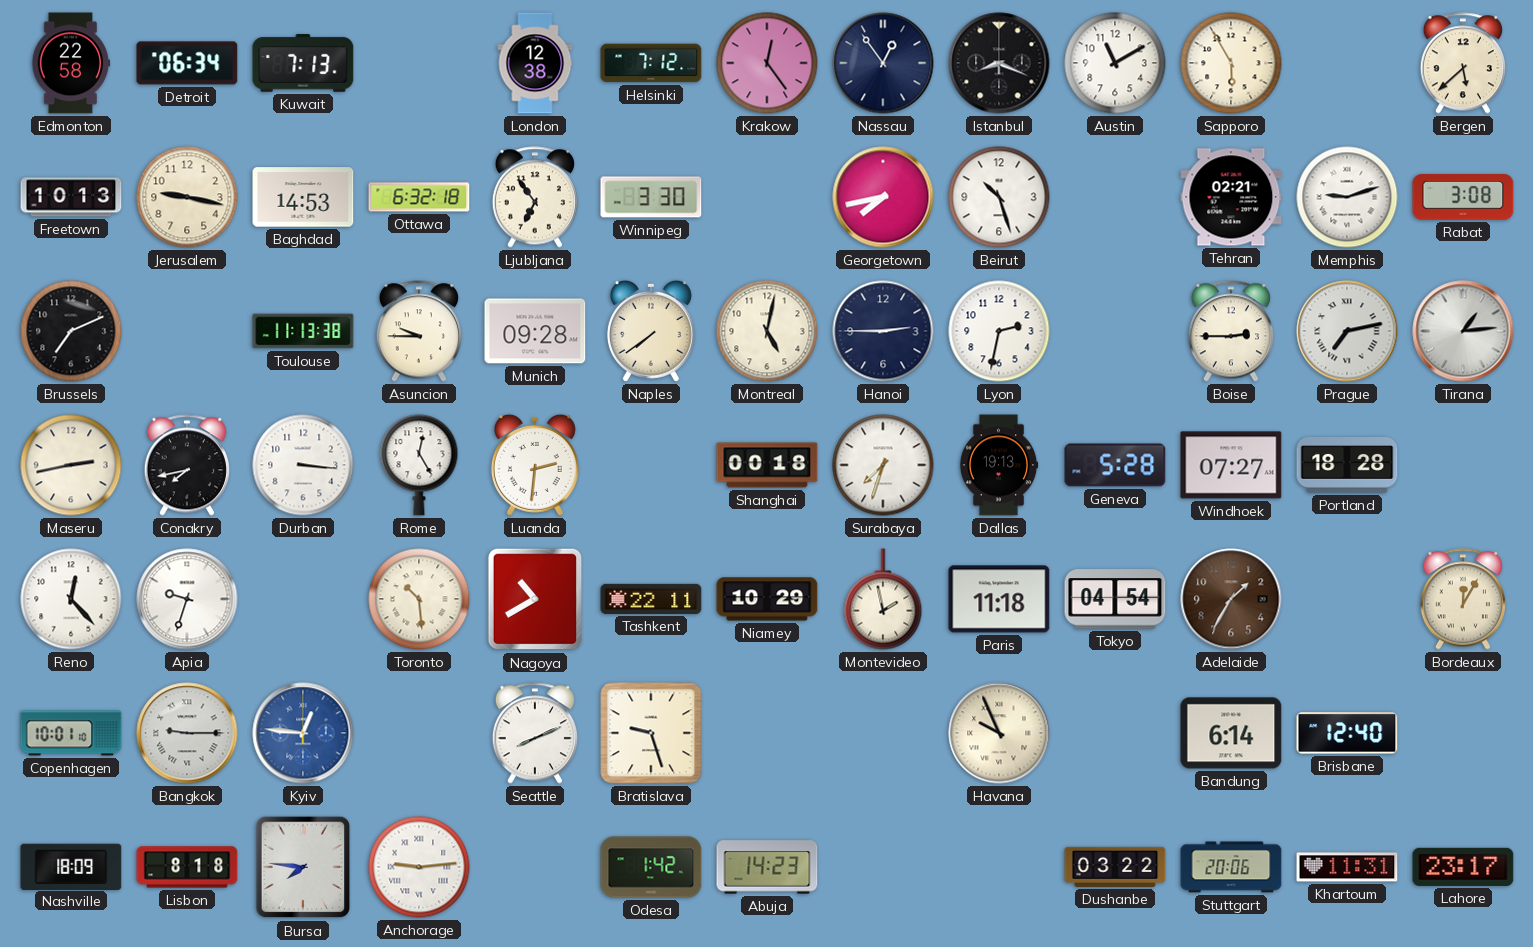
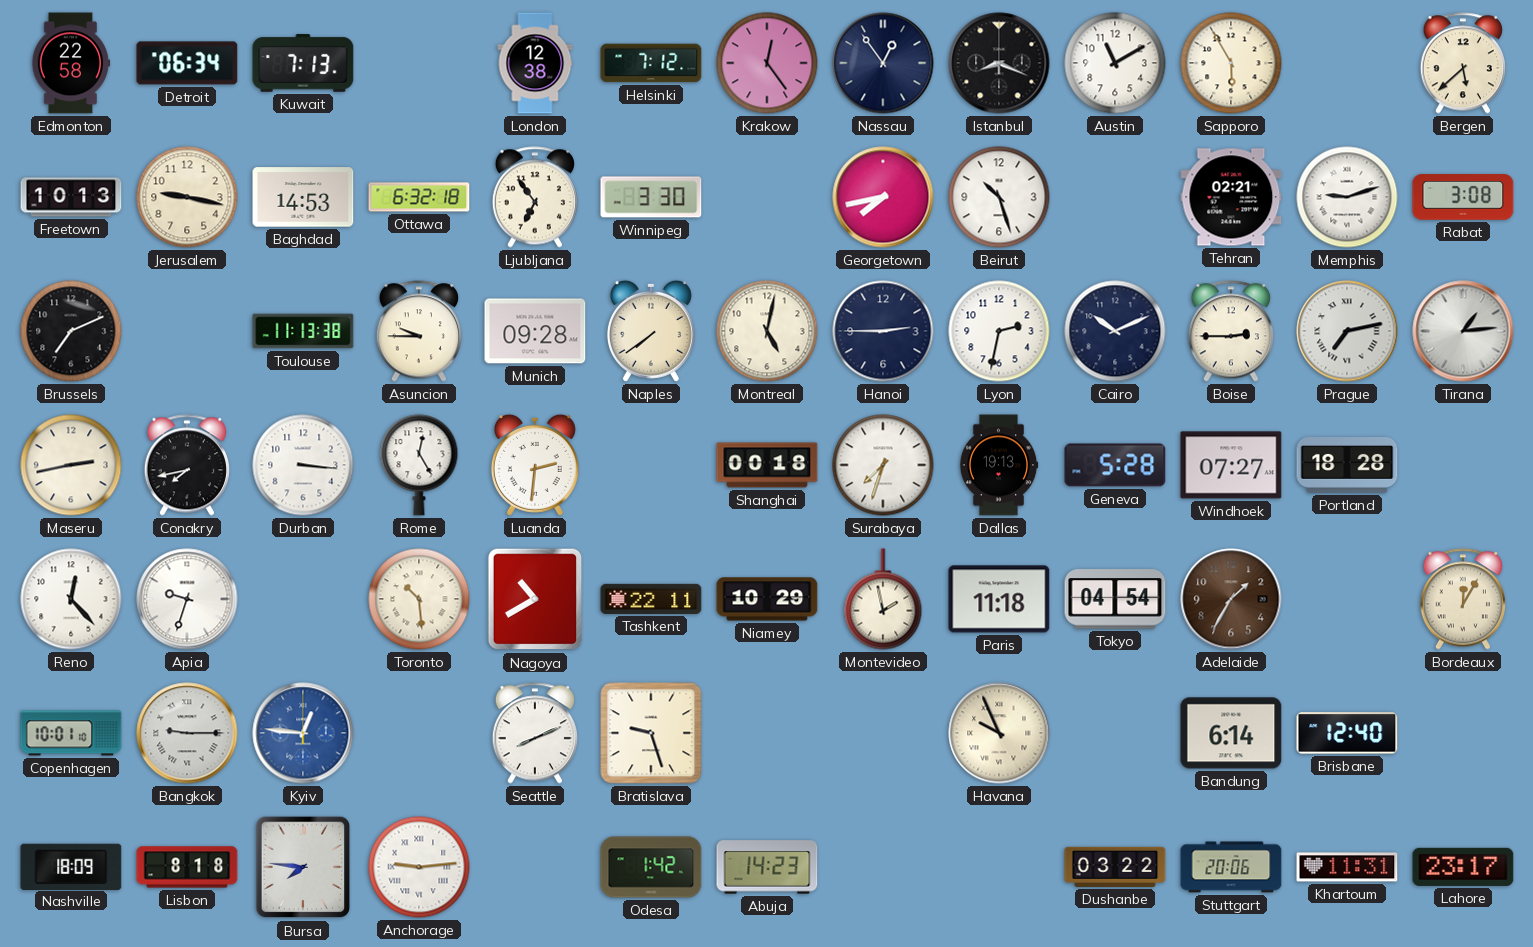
Cairo: none -> 10:11
